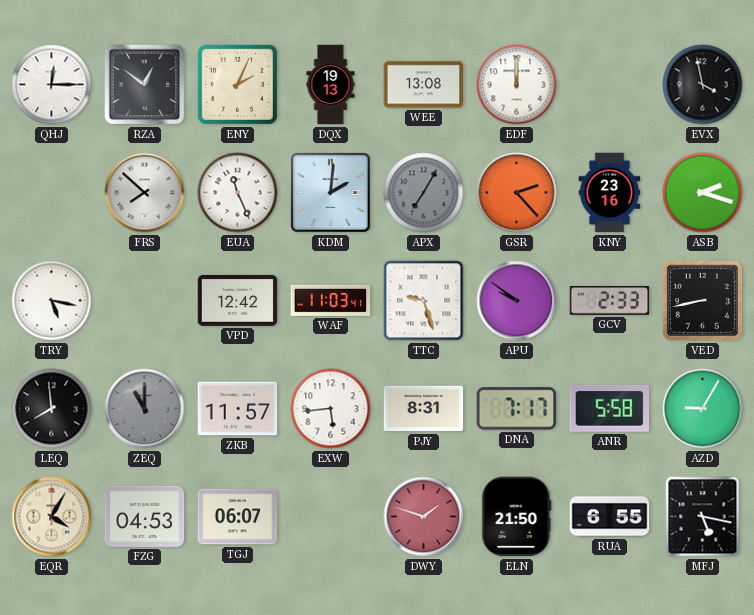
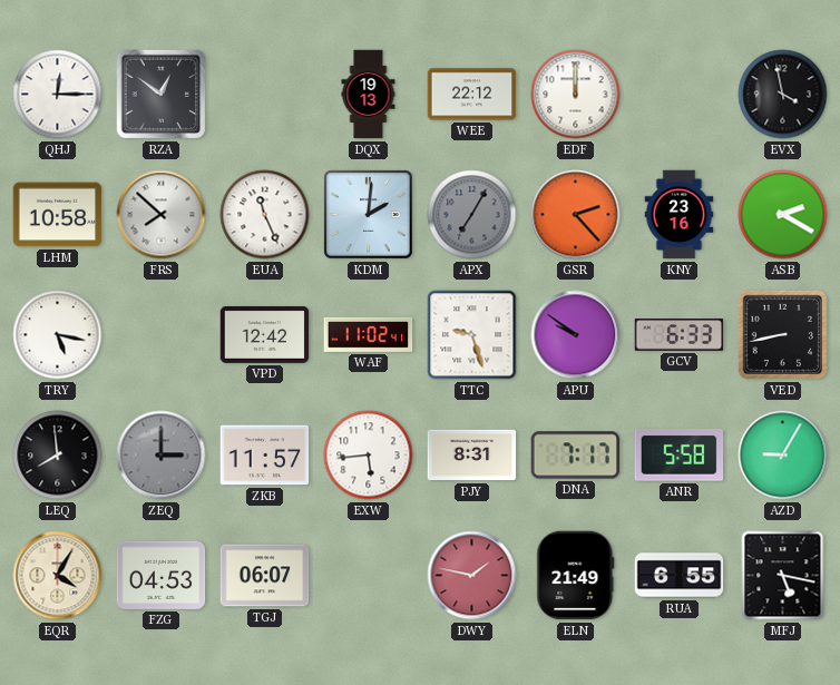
ENY: 2:04 -> none
WEE: 13:08 -> 22:12
LHM: none -> 10:58
ASB: 2:18 -> 2:20
WAF: 11:03 -> 11:02
GCV: 2:33 -> 6:33
ZEQ: 11:00 -> 3:00
DWY: 1:48 -> 1:47
ELN: 21:50 -> 21:49
